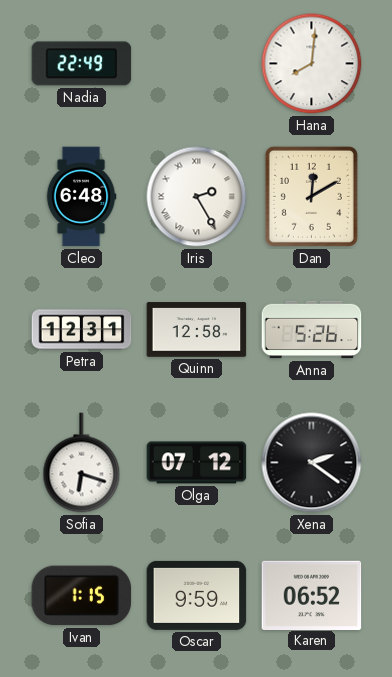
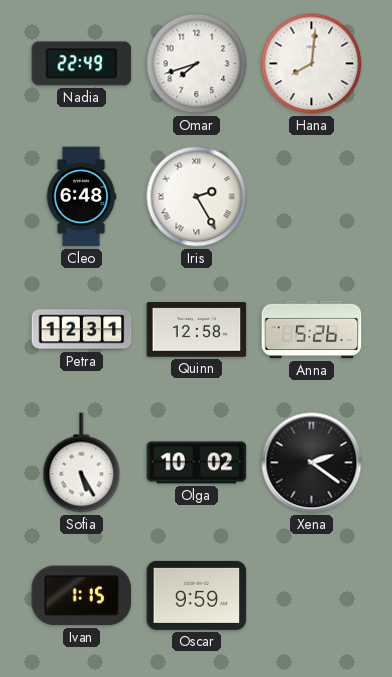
Omar: none -> 7:42
Dan: 12:10 -> none
Sofia: 6:18 -> 5:25
Olga: 07:12 -> 10:02
Karen: 06:52 -> none
